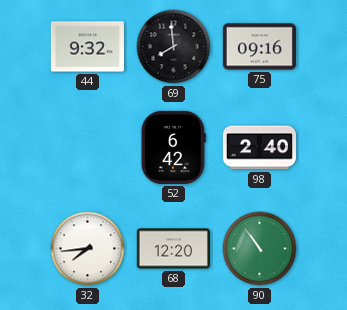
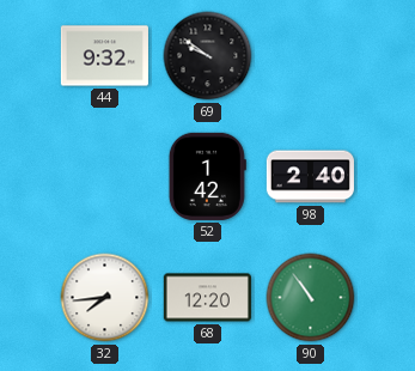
69: 7:59 -> 9:51
75: 09:16 -> none
52: 6:42 -> 1:42
